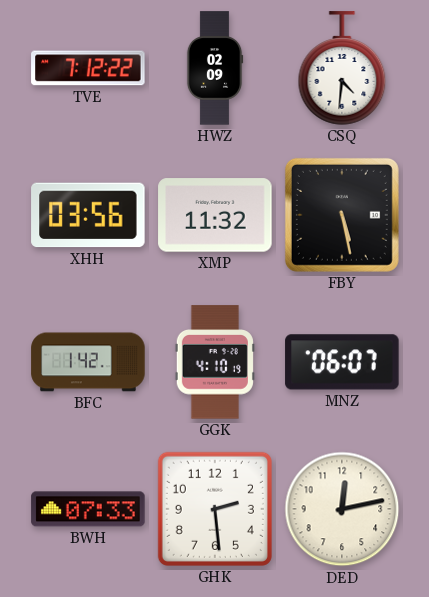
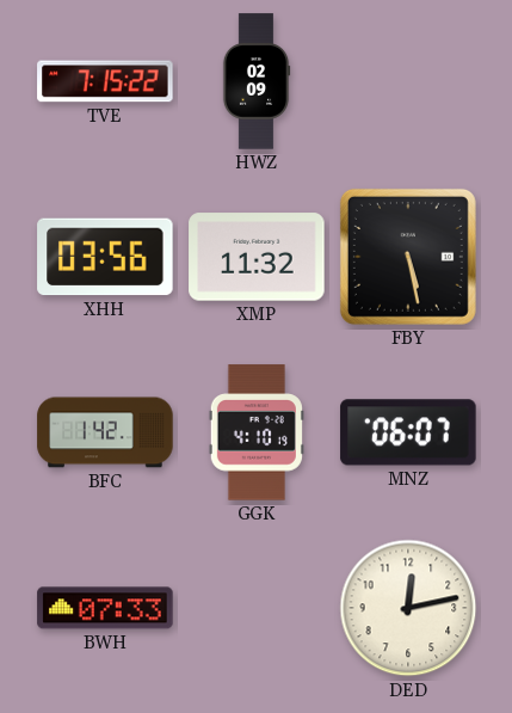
TVE: 7:12 -> 7:15
CSQ: 4:31 -> none
GHK: 2:29 -> none
